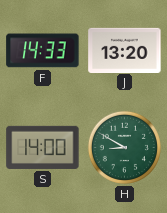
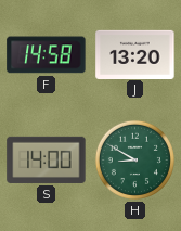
F: 14:33 -> 14:58
